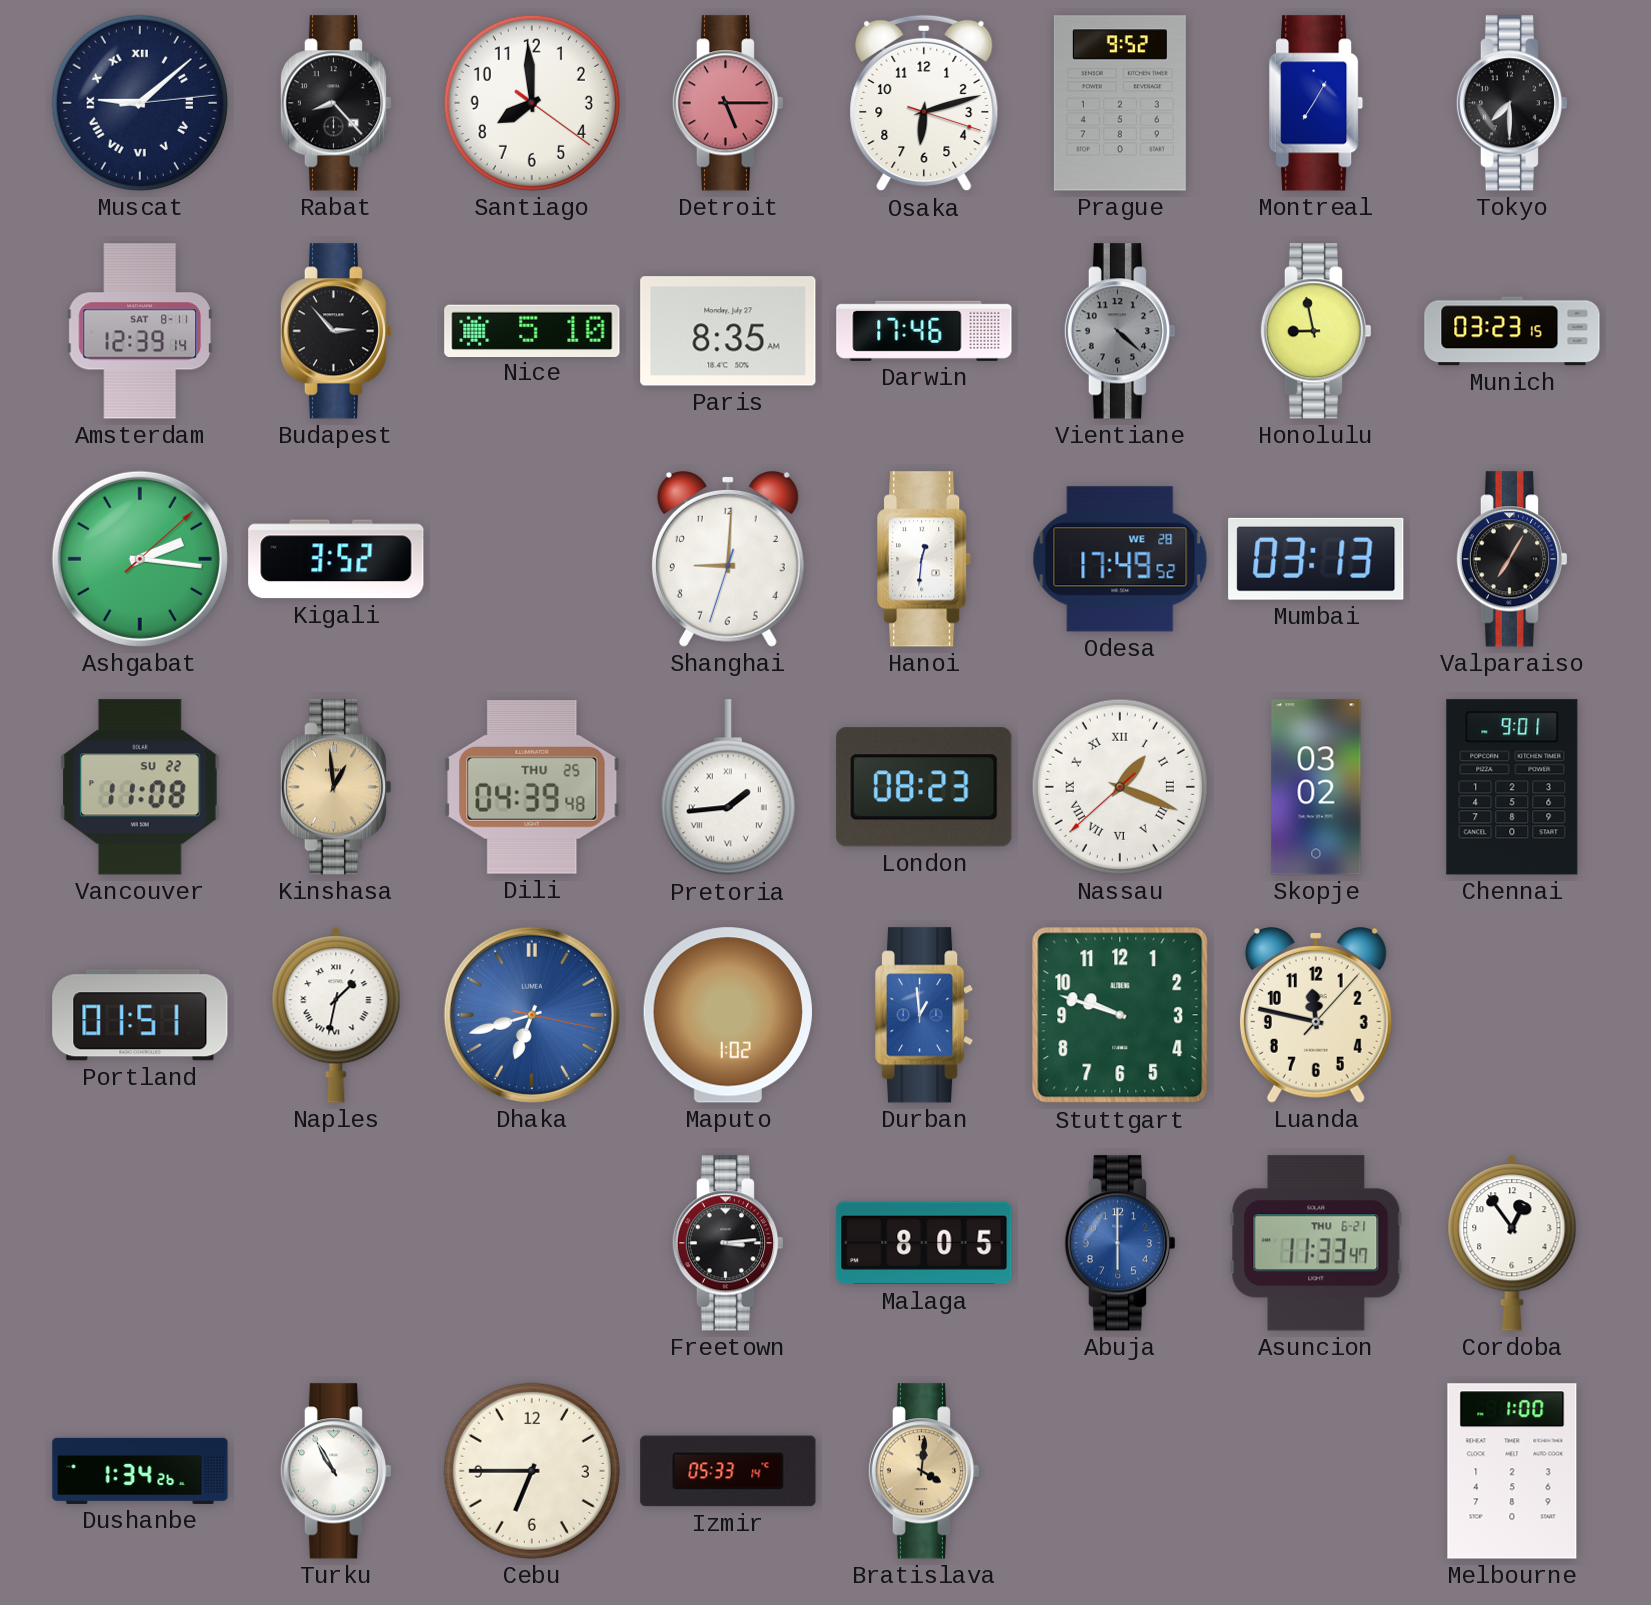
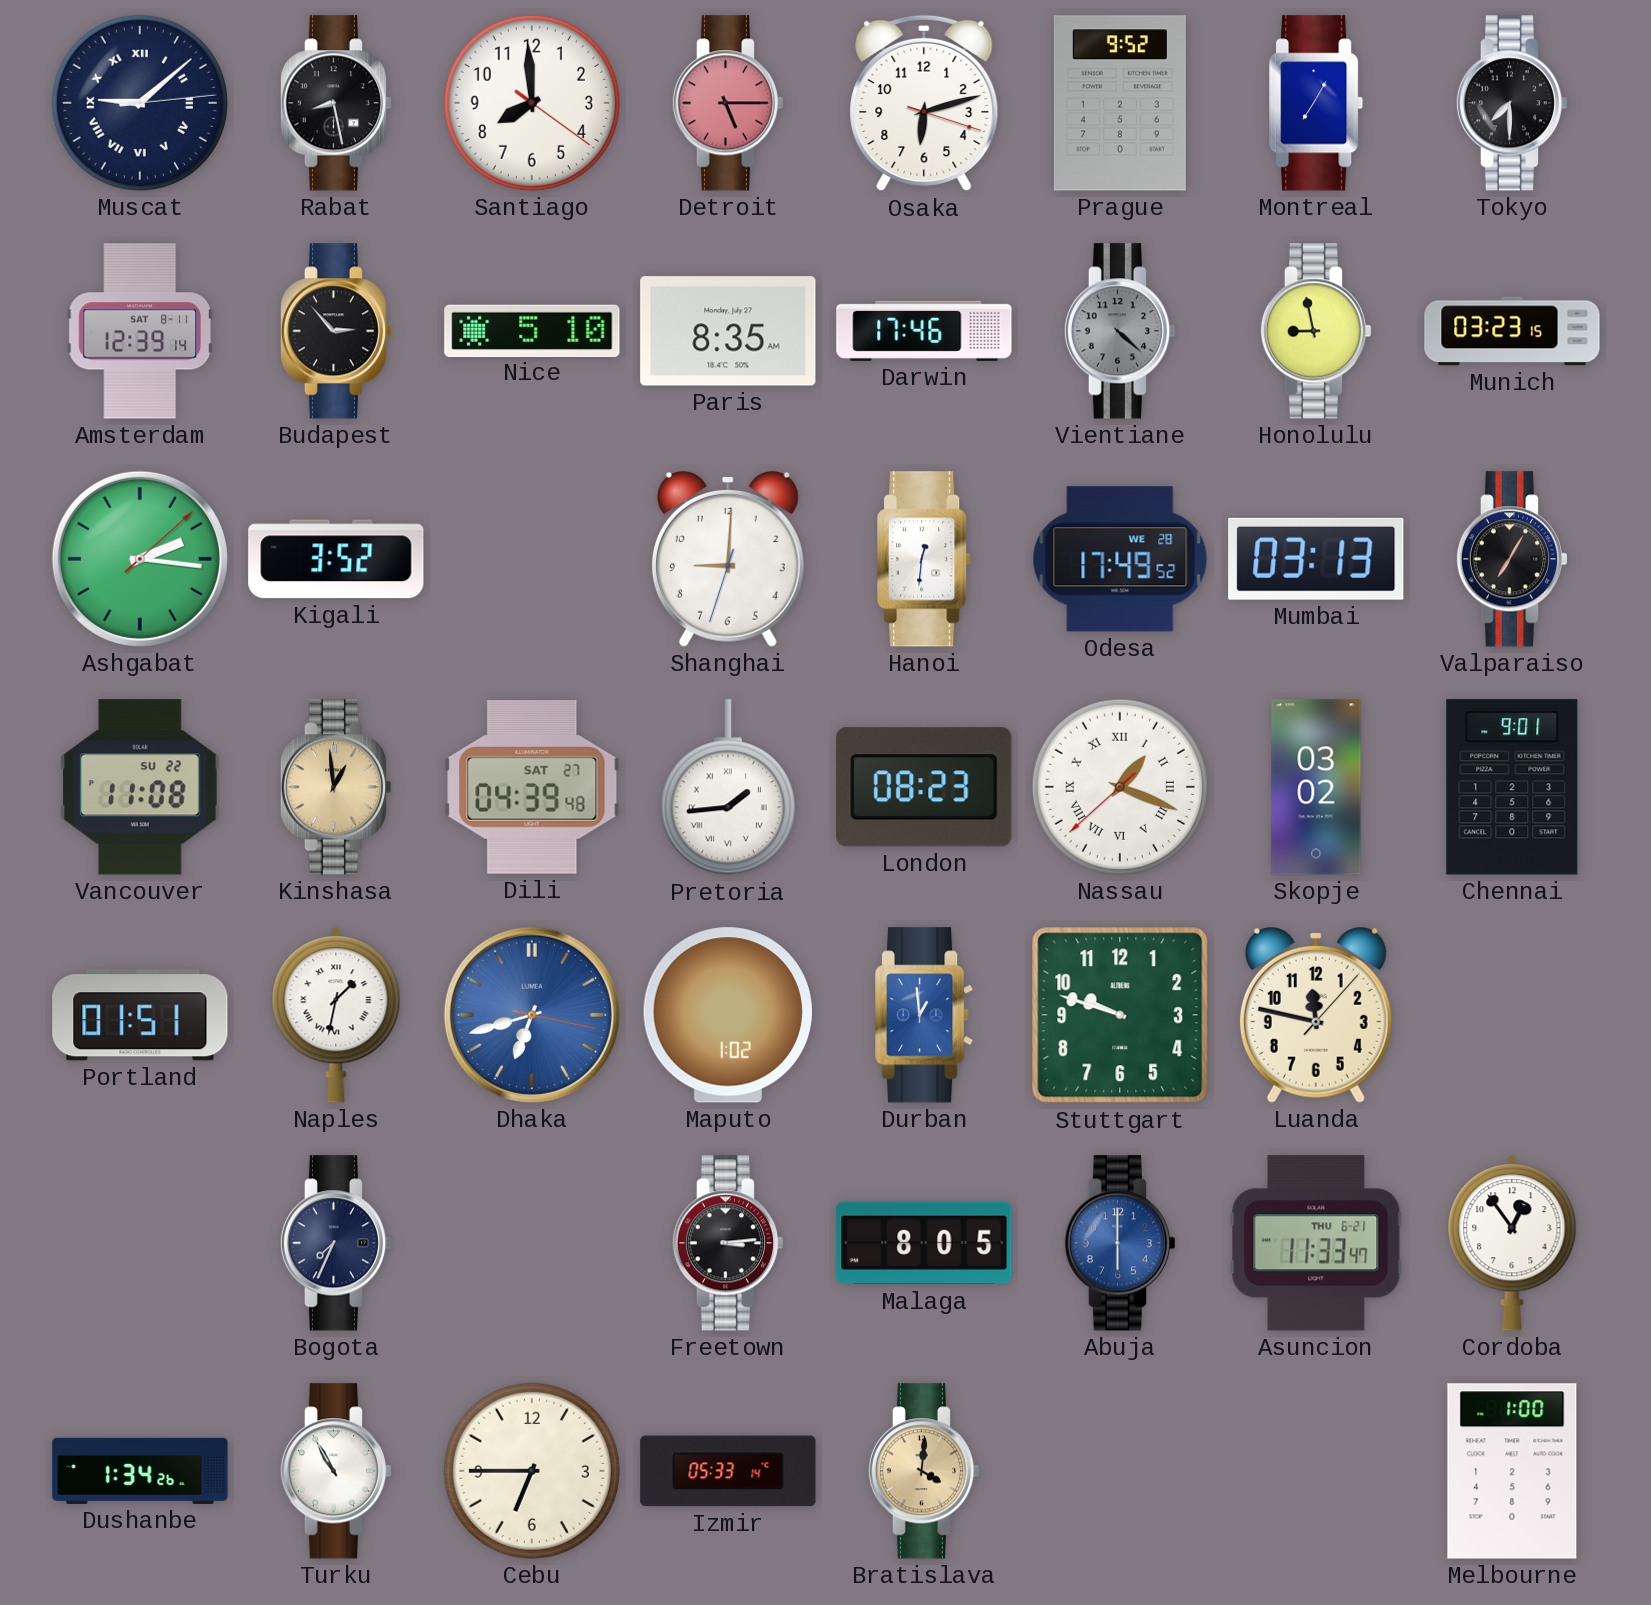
Rabat: 8:23 -> 8:28
Dili date: THU 25 -> SAT 27
Bogota: none -> 7:34
